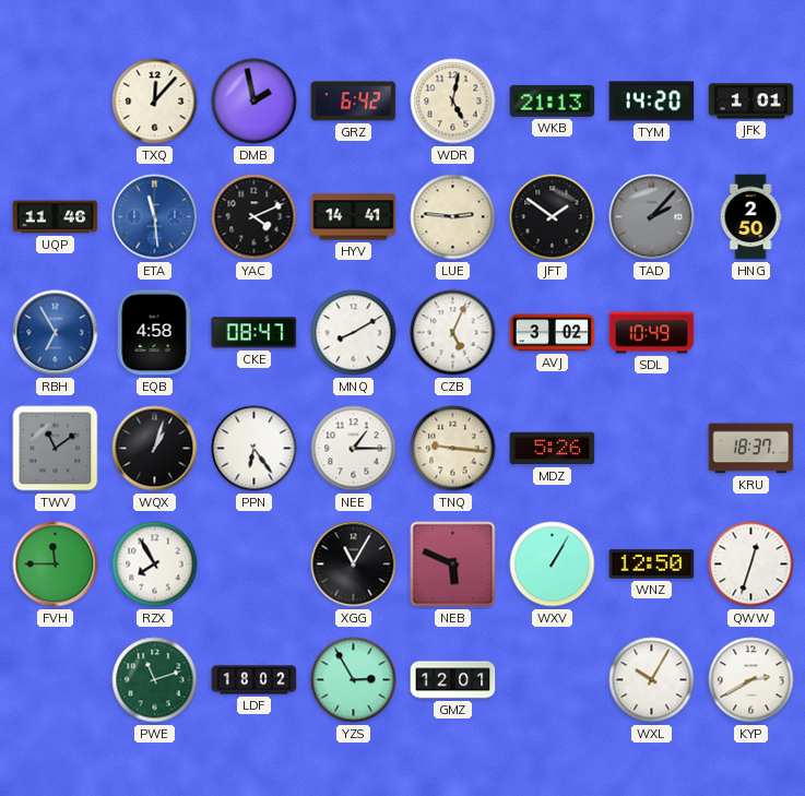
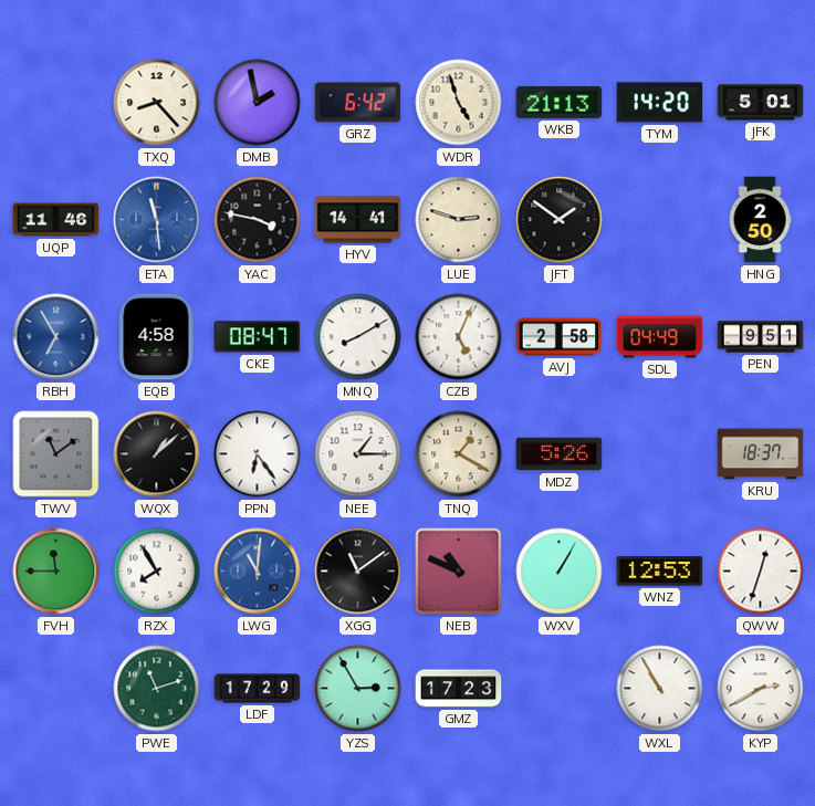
TXQ: 12:07 -> 8:23
WDR: 5:02 -> 4:57
JFK: 1:01 -> 5:01
YAC: 4:11 -> 3:47
LUE: 2:46 -> 2:48
TAD: 2:07 -> none
AVJ: 3:02 -> 2:58
SDL: 10:49 -> 04:49
PEN: none -> 9:51
WQX: 1:03 -> 1:08
TNQ: 9:16 -> 1:20
LWG: none -> 11:01
XGG: 11:05 -> 11:09
NEB: 5:49 -> 10:49
WNZ: 12:50 -> 12:53
LDF: 18:02 -> 17:29
GMZ: 12:01 -> 17:23
WXL: 10:05 -> 10:55
